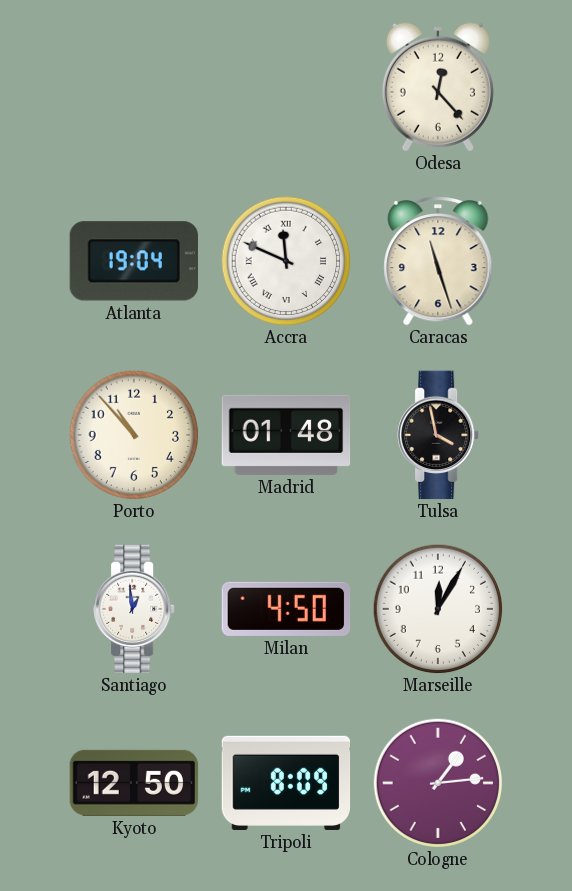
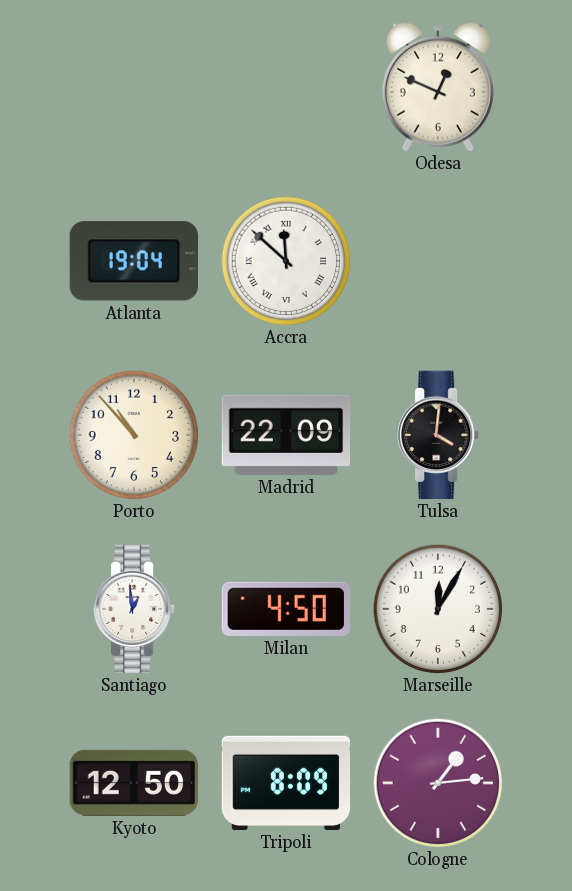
Odesa: 12:23 -> 12:49
Accra: 11:49 -> 11:52
Caracas: 11:27 -> none
Madrid: 01:48 -> 22:09
Tulsa: 3:58 -> 4:01
